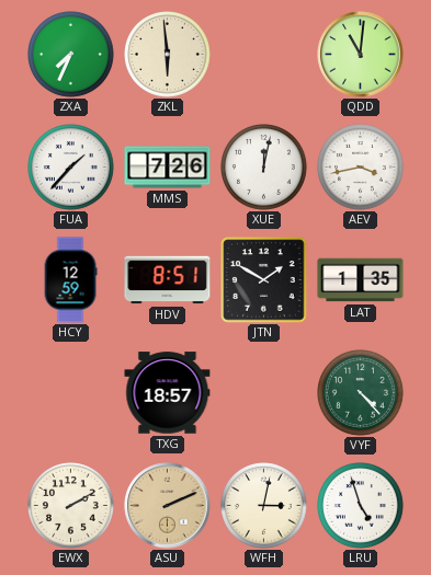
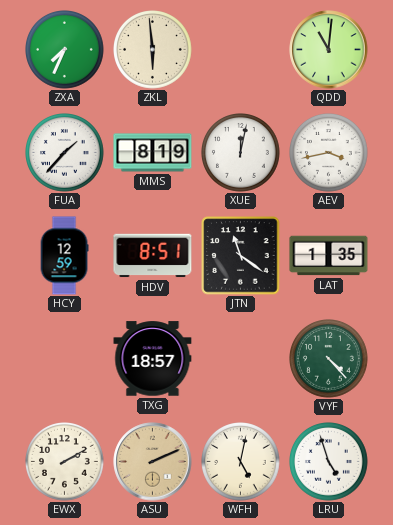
MMS: 7:26 -> 8:19
JTN: 1:50 -> 11:21
WFH: 3:02 -> 5:02
